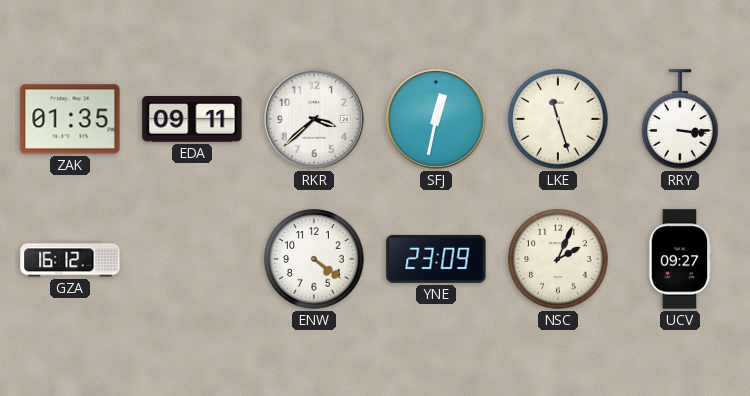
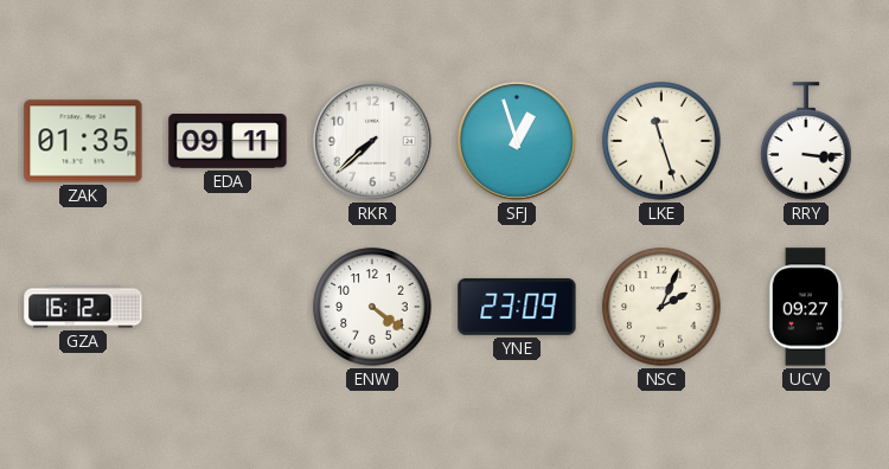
RKR: 3:38 -> 7:38
SFJ: 12:32 -> 12:57
